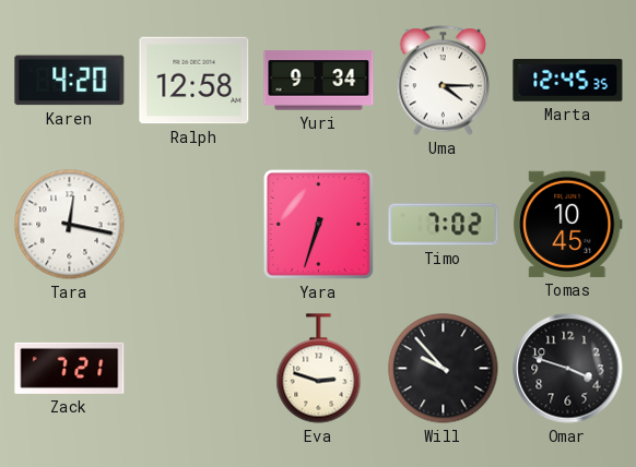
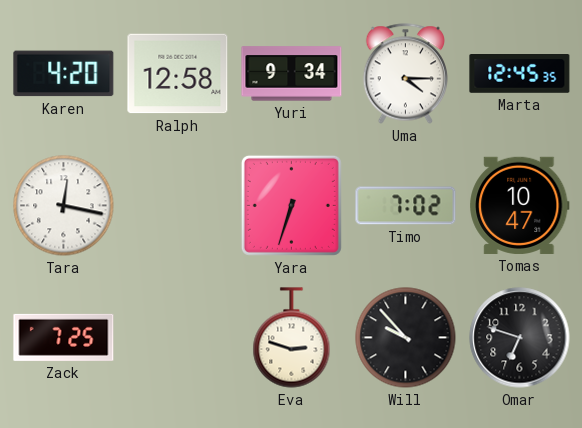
Tomas: 10:45 -> 10:47
Zack: 7:21 -> 7:25
Omar: 3:48 -> 6:48
